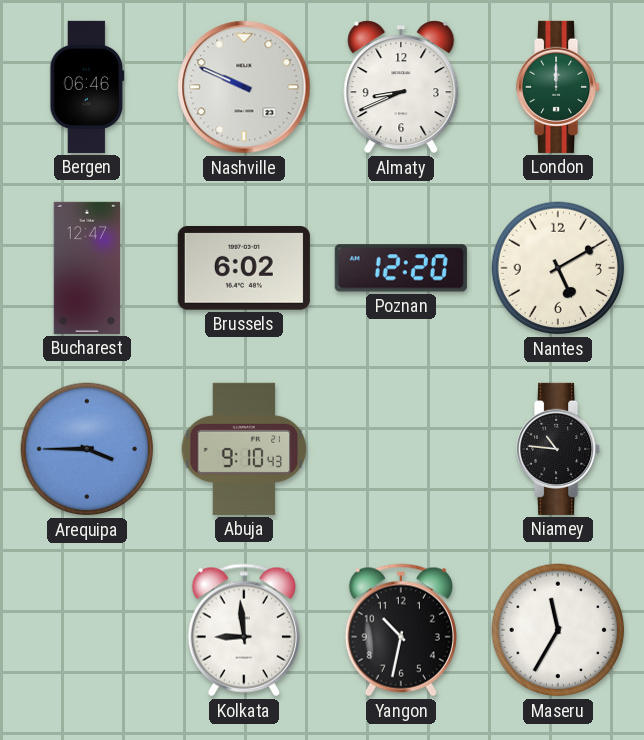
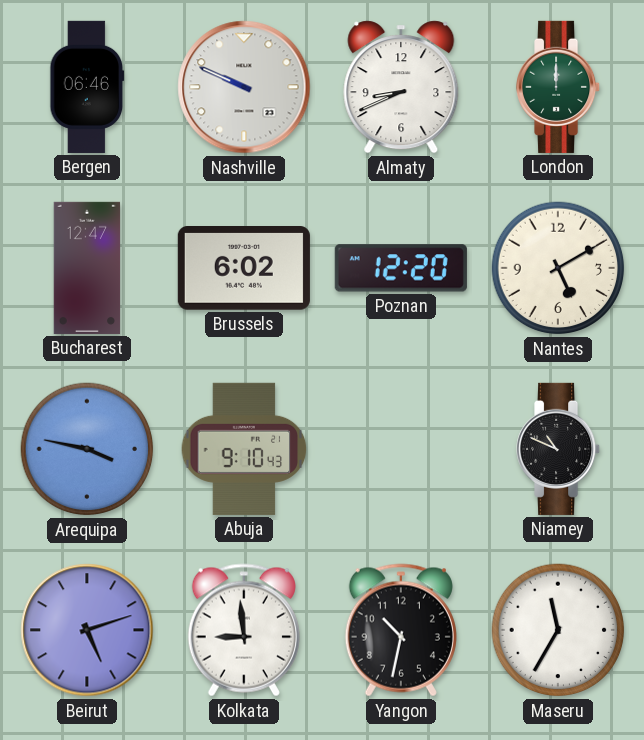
Arequipa: 3:45 -> 3:47
Niamey: 10:46 -> 10:49
Beirut: none -> 5:12
